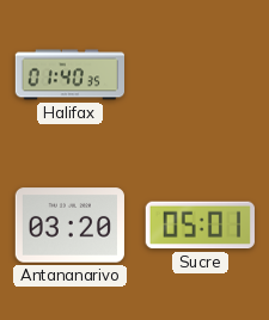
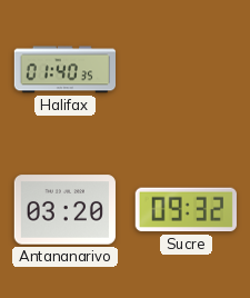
Sucre: 05:01 -> 09:32
